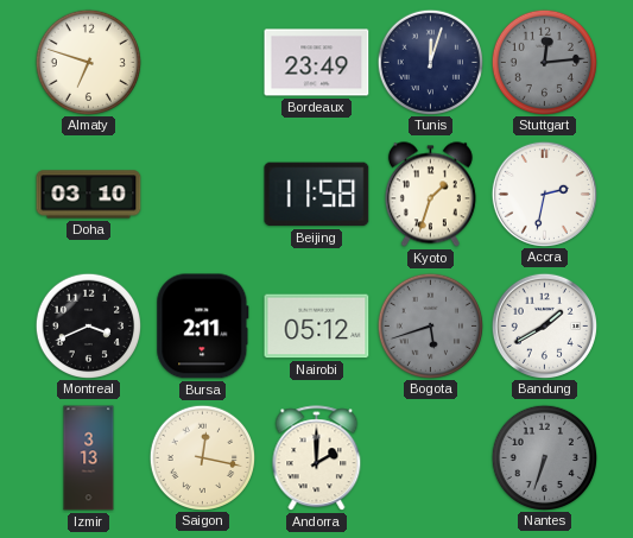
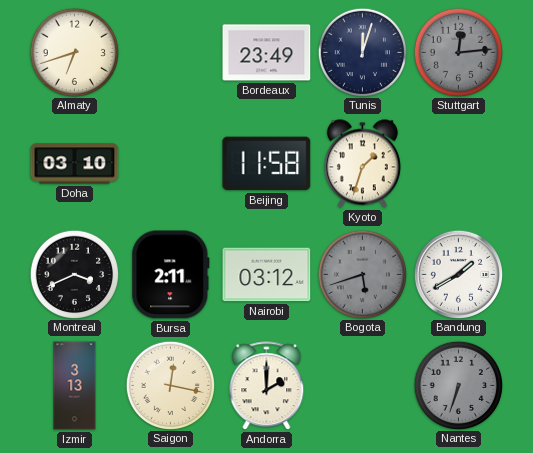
Almaty: 6:48 -> 6:42
Accra: 2:32 -> none
Nairobi: 05:12 -> 03:12
